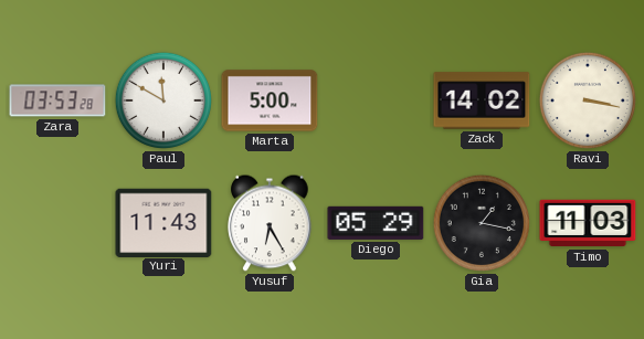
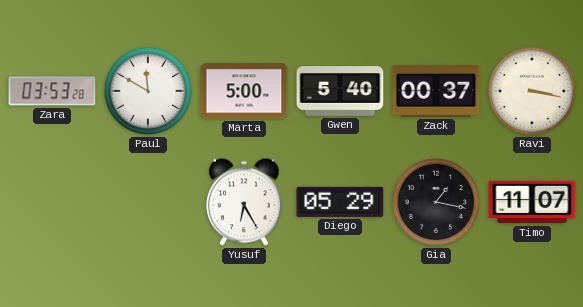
Gwen: none -> 5:40
Zack: 14:02 -> 00:37
Yuri: 11:43 -> none
Timo: 11:03 -> 11:07
